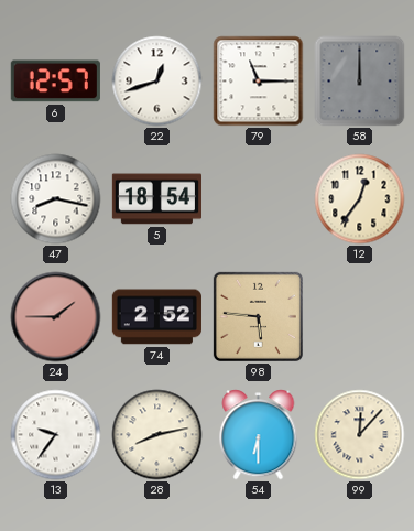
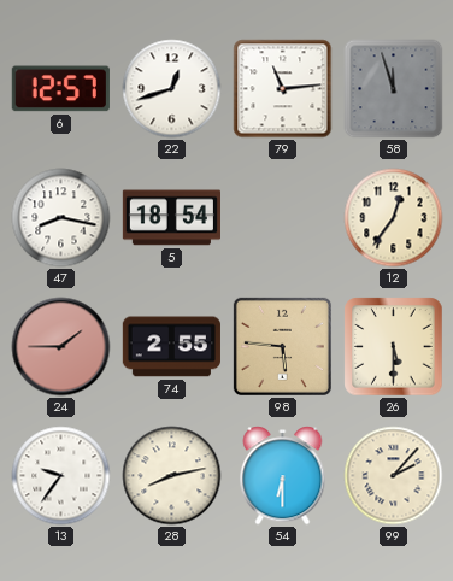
79: 11:15 -> 11:14
58: 12:00 -> 11:57
74: 2:52 -> 2:55
26: none -> 5:30
99: 12:07 -> 2:07
